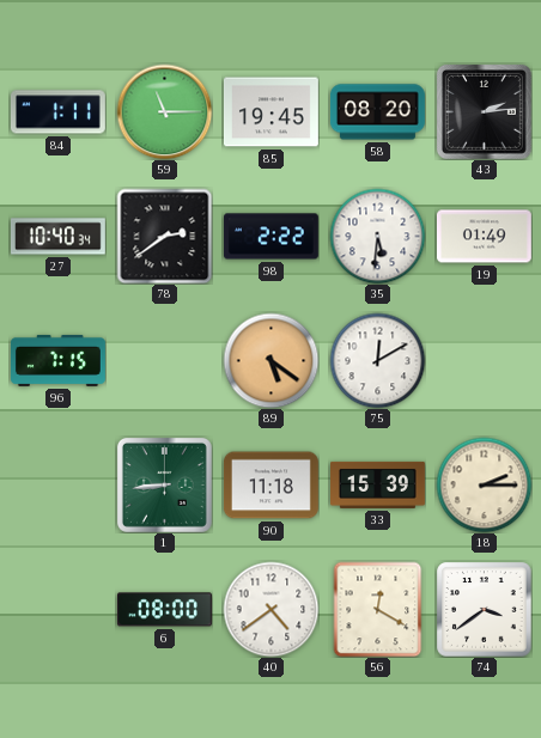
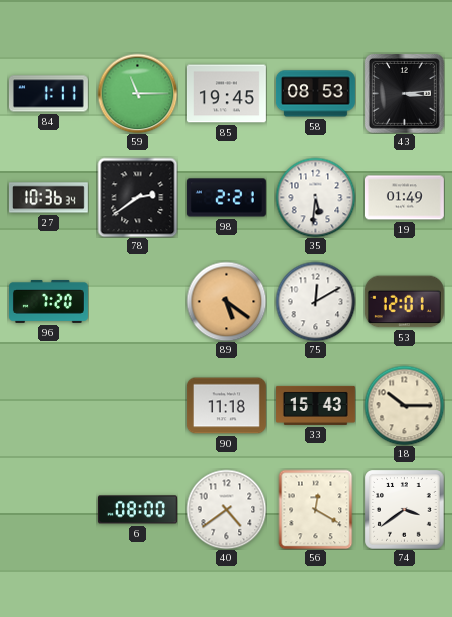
58: 08:20 -> 08:53
43: 2:14 -> 3:14
27: 10:40 -> 10:36
98: 2:22 -> 2:21
96: 7:15 -> 7:20
53: none -> 12:01
1: 8:44 -> none
33: 15:39 -> 15:43
18: 2:15 -> 10:15
